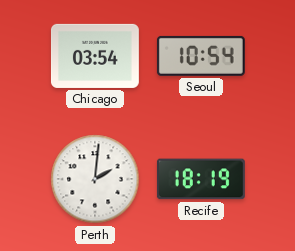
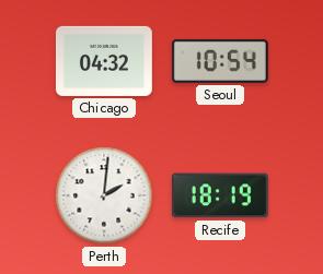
Chicago: 03:54 -> 04:32
